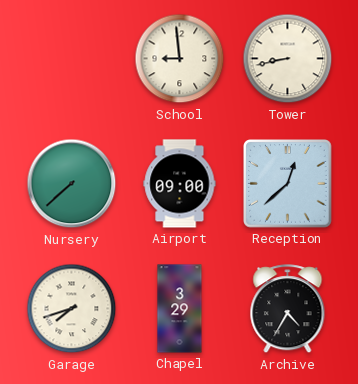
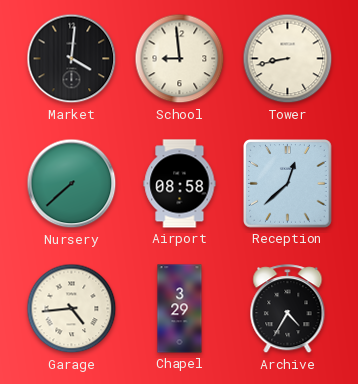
Market: none -> 4:01
Airport: 09:00 -> 08:58
Garage: 7:42 -> 4:44
